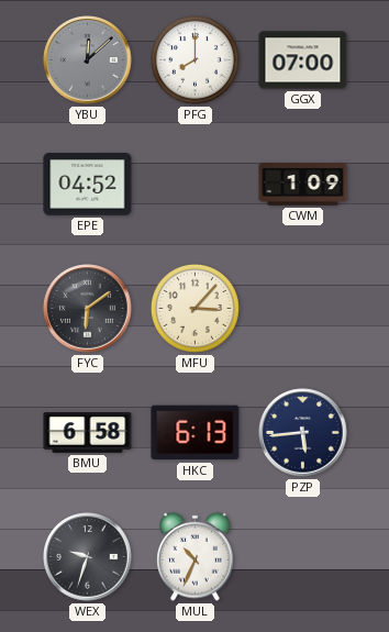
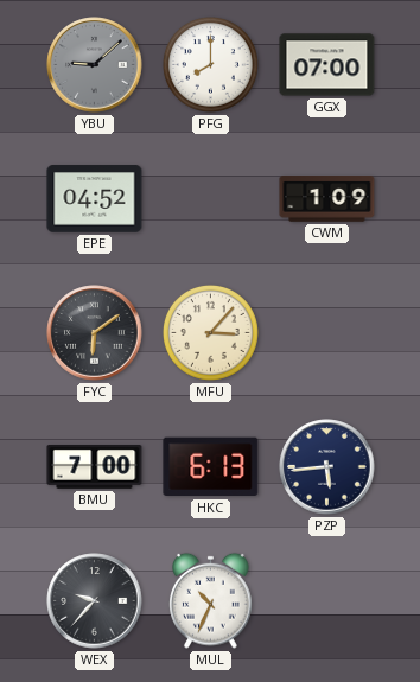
YBU: 12:08 -> 9:08
BMU: 6:58 -> 7:00
WEX: 9:33 -> 9:37
